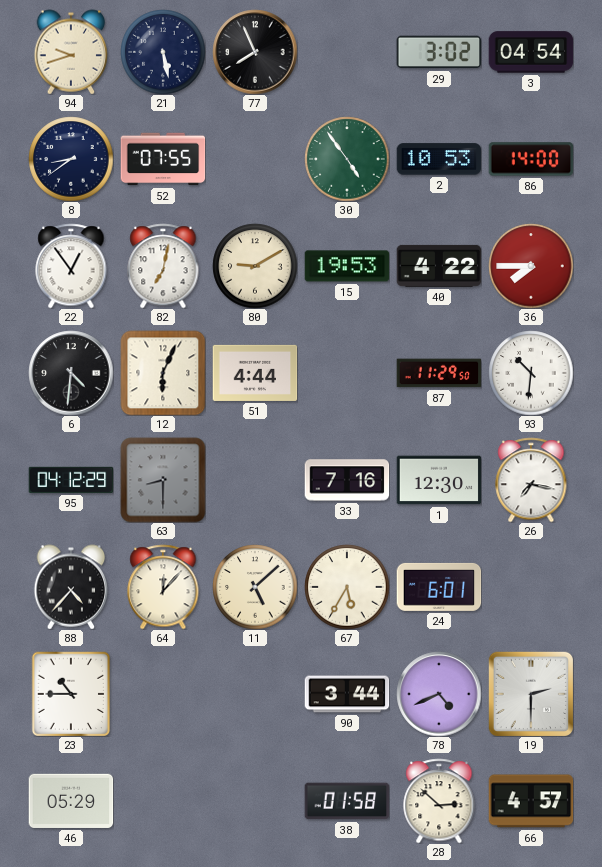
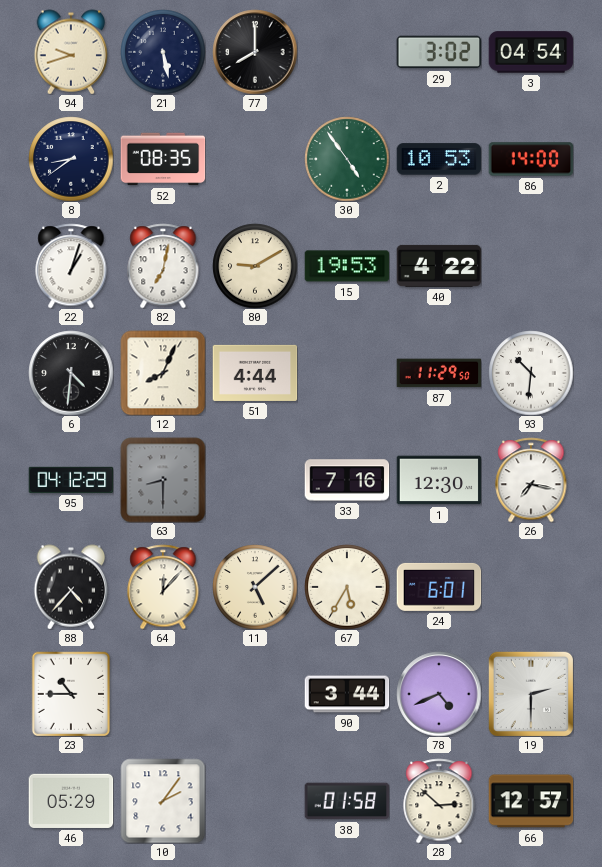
77: 7:56 -> 8:00
52: 07:55 -> 08:35
22: 12:54 -> 1:03
36: 7:45 -> none
12: 6:04 -> 8:04
10: none -> 2:06
66: 4:57 -> 12:57
